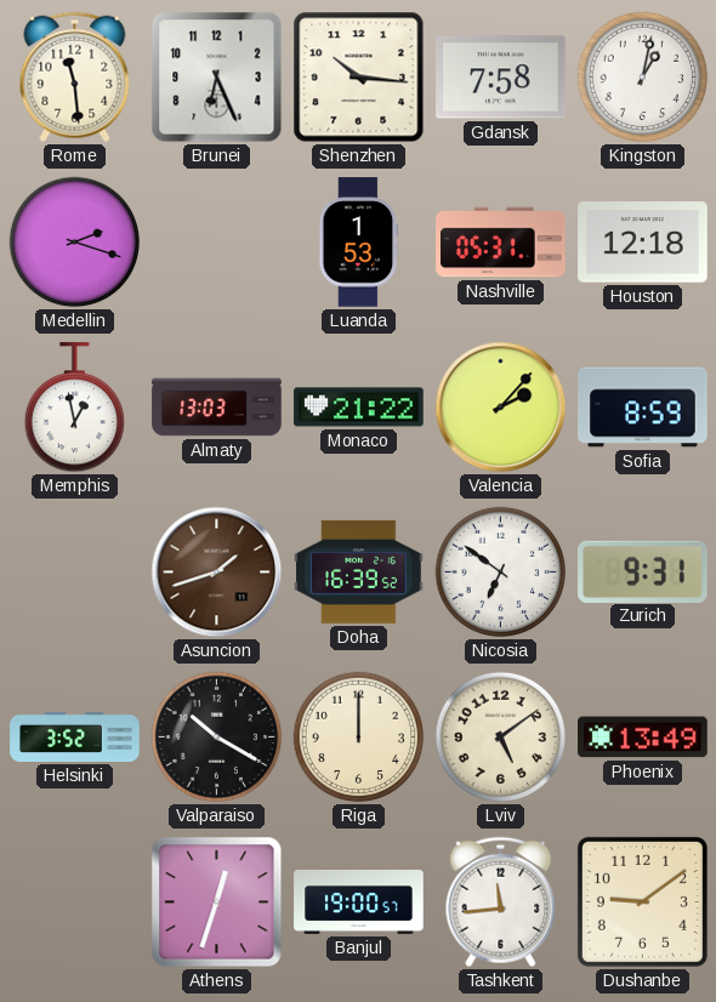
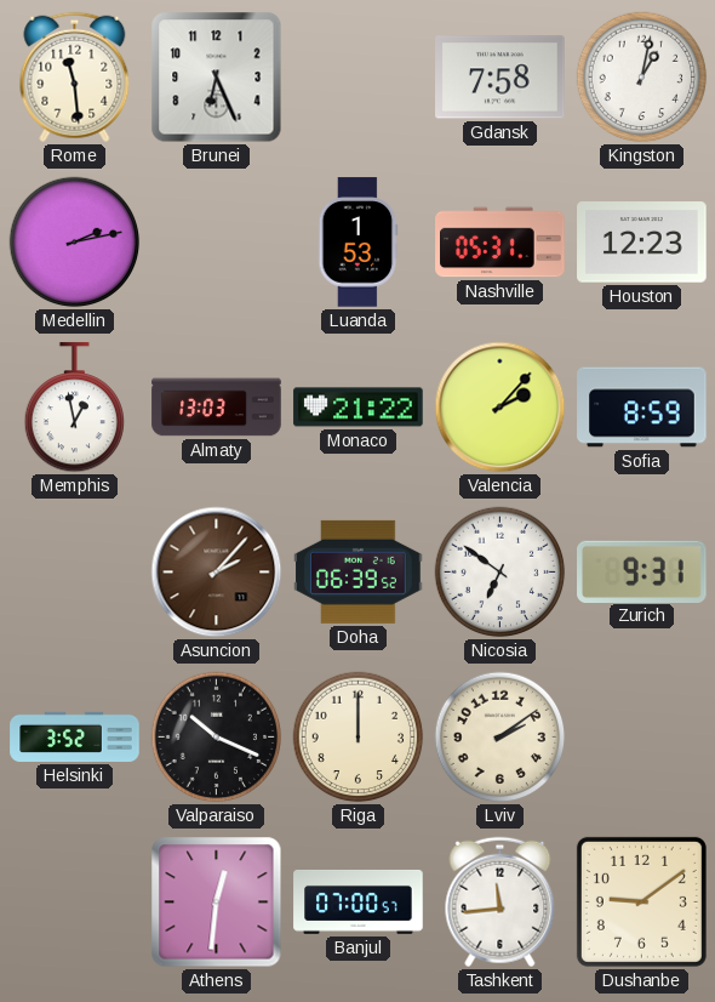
Shenzhen: 10:16 -> none
Medellin: 2:18 -> 2:13
Houston: 12:18 -> 12:23
Asuncion: 1:42 -> 2:07
Doha: 16:39 -> 06:39
Valparaiso: 10:20 -> 10:19
Lviv: 5:09 -> 2:09
Phoenix: 13:49 -> none
Athens: 12:33 -> 12:31
Banjul: 19:00 -> 07:00
